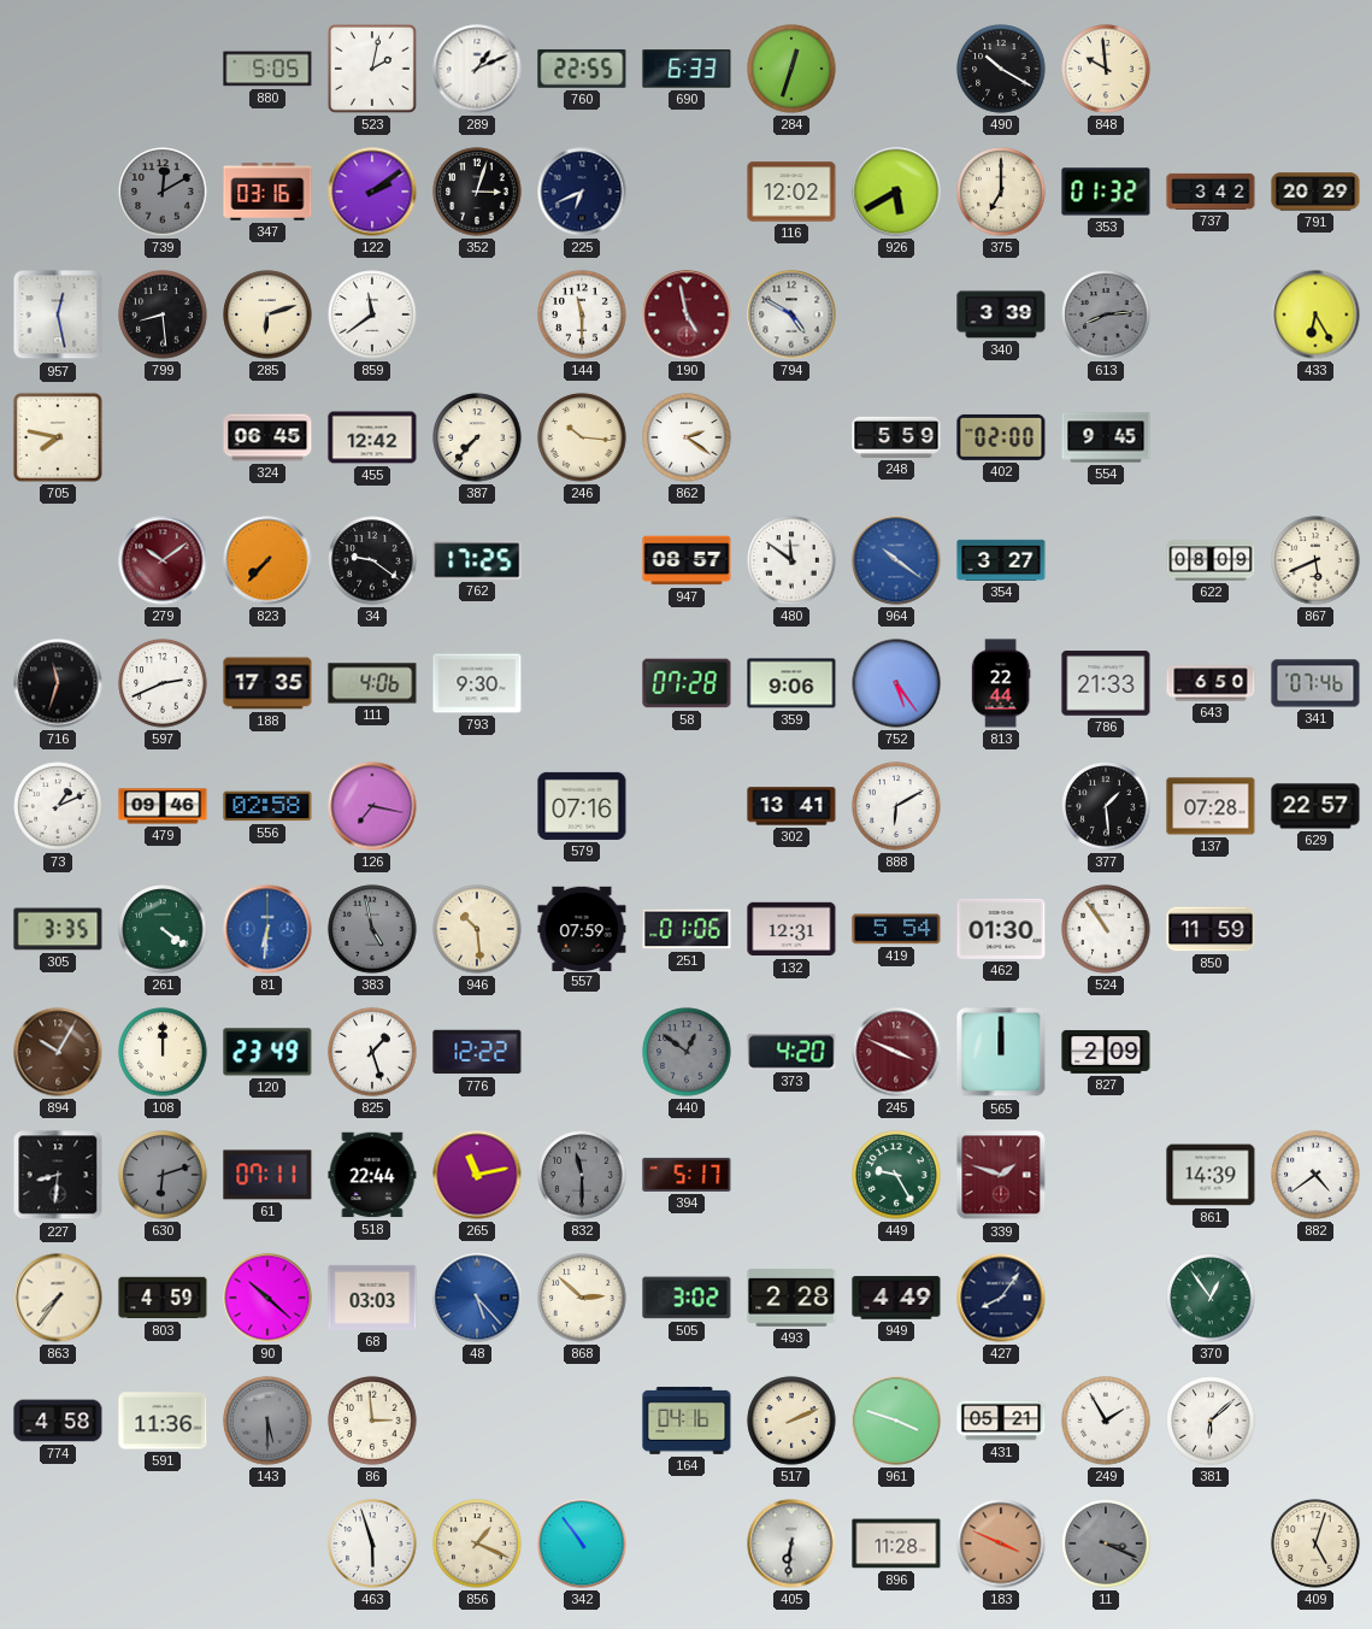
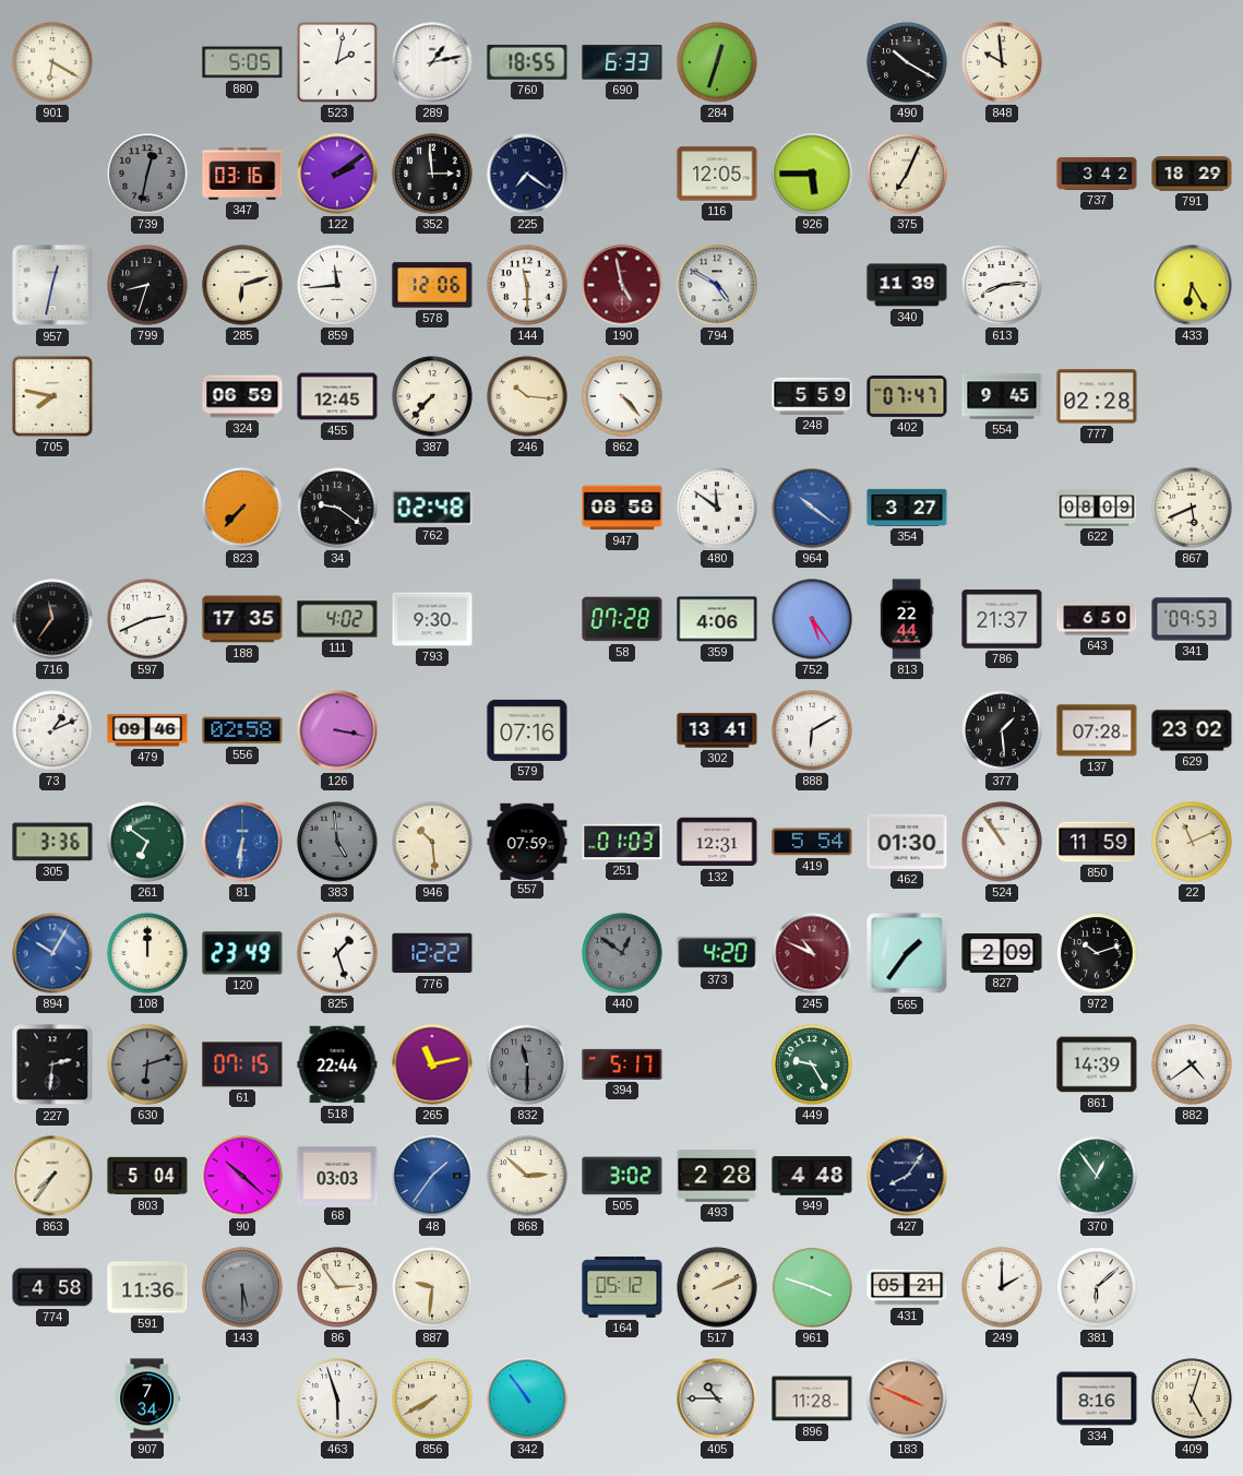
901: none -> 6:20
289: 1:11 -> 1:13
760: 22:55 -> 18:55
739: 12:10 -> 12:32
352: 3:03 -> 2:59
225: 6:41 -> 7:21
116: 12:02 -> 12:05
926: 5:40 -> 5:45
375: 7:00 -> 7:04
353: 01:32 -> none
791: 20:29 -> 18:29
957: 12:28 -> 12:32
799: 8:29 -> 8:33
859: 11:39 -> 11:44
578: none -> 12:06
340: 3:39 -> 11:39
613 dial: grey -> white
324: 06:45 -> 06:59
455: 12:42 -> 12:45
862: 2:21 -> 4:23
402: 02:00 -> 07:47
777: none -> 02:28
279: 10:09 -> none
762: 17:25 -> 02:48
947: 08:57 -> 08:58
716: 11:33 -> 11:36
111: 4:06 -> 4:02
359: 9:06 -> 4:06
786: 21:33 -> 21:37
341: 07:46 -> 09:53
126: 7:17 -> 3:17
629: 22:57 -> 23:02
305: 3:35 -> 3:36
261: 4:21 -> 6:51
383: 4:58 -> 4:59
251: 01:06 -> 01:03
22: none -> 11:11
894 dial: brown -> blue
245: 3:49 -> 10:49
565: 12:00 -> 1:36
972: none -> 10:12
227: 8:31 -> 2:31
61: 07:11 -> 07:15
339: 1:48 -> none
803: 4:59 -> 5:04
48: 5:23 -> 1:36
949: 4:49 -> 4:48
86: 2:59 -> 2:54
887: none -> 9:31
164: 04:16 -> 05:12
249: 1:55 -> 2:00
907: none -> 7:34
856: 1:19 -> 7:40
405: 6:31 -> 10:45
11: 3:19 -> none
334: none -> 8:16
